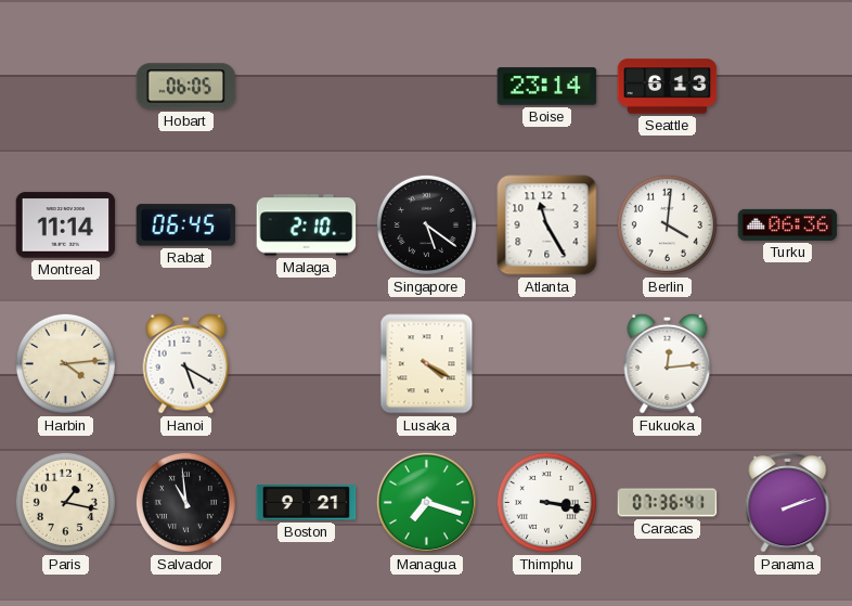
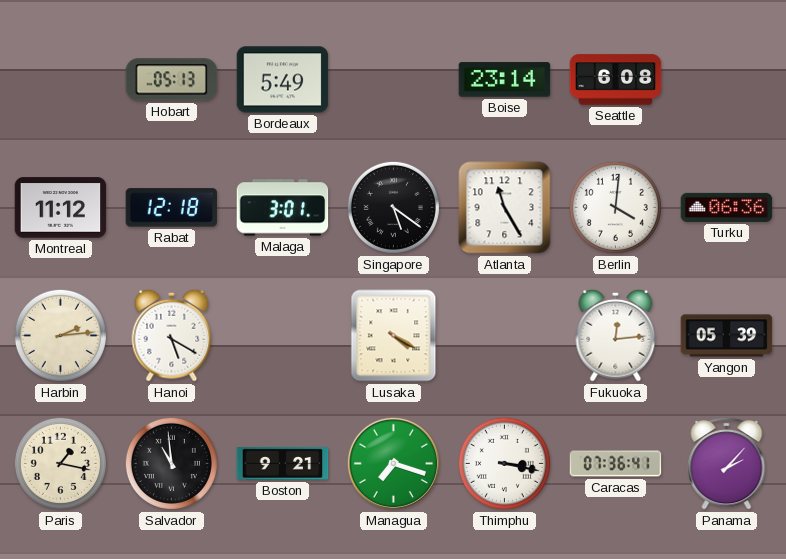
Hobart: 06:05 -> 05:13
Bordeaux: none -> 5:49
Seattle: 6:13 -> 6:08
Montreal: 11:14 -> 11:12
Rabat: 06:45 -> 12:18
Malaga: 2:10 -> 3:01
Harbin: 4:14 -> 2:14
Yangon: none -> 05:39
Panama: 2:12 -> 2:07
